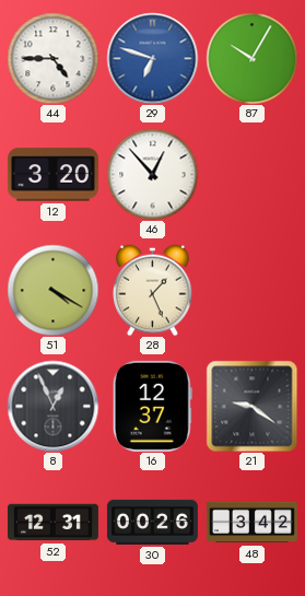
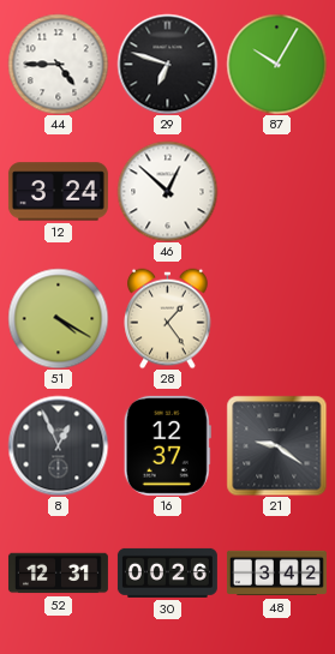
29 dial: blue -> black
12: 3:20 -> 3:24
46: 12:53 -> 12:52
28: 1:26 -> 1:24
